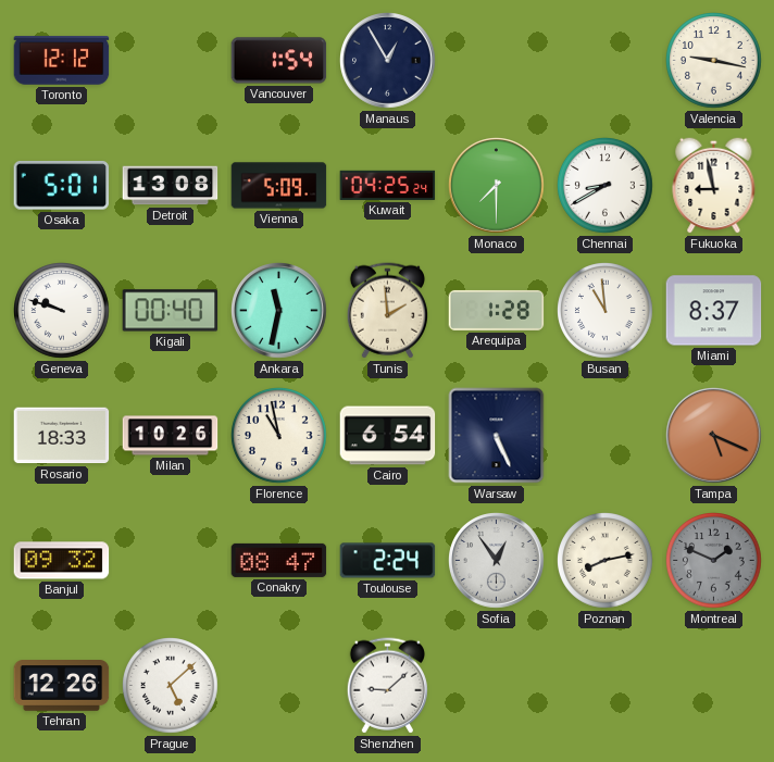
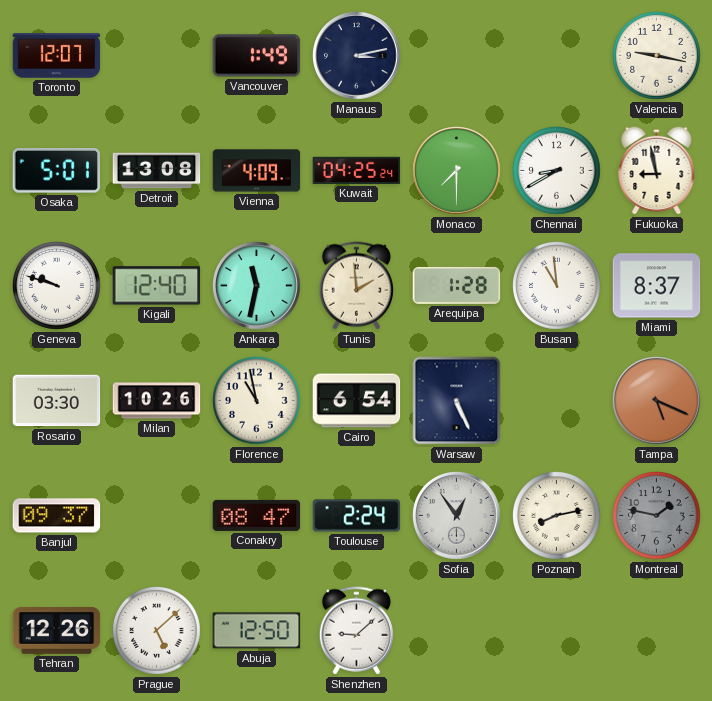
Toronto: 12:12 -> 12:07
Vancouver: 1:54 -> 1:49
Manaus: 12:55 -> 3:13
Vienna: 5:09 -> 4:09
Kigali: 00:40 -> 12:40
Rosario: 18:33 -> 03:30
Banjul: 09:32 -> 09:37
Montreal: 1:49 -> 1:47
Abuja: none -> 12:50
